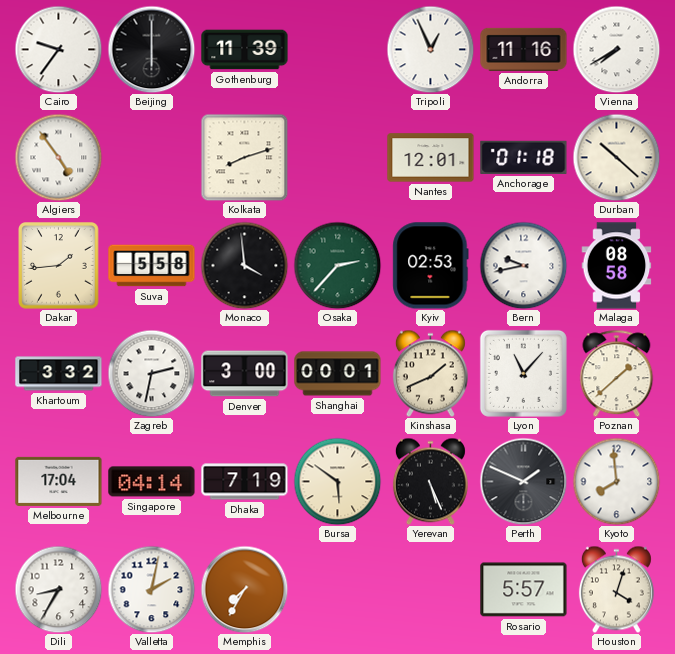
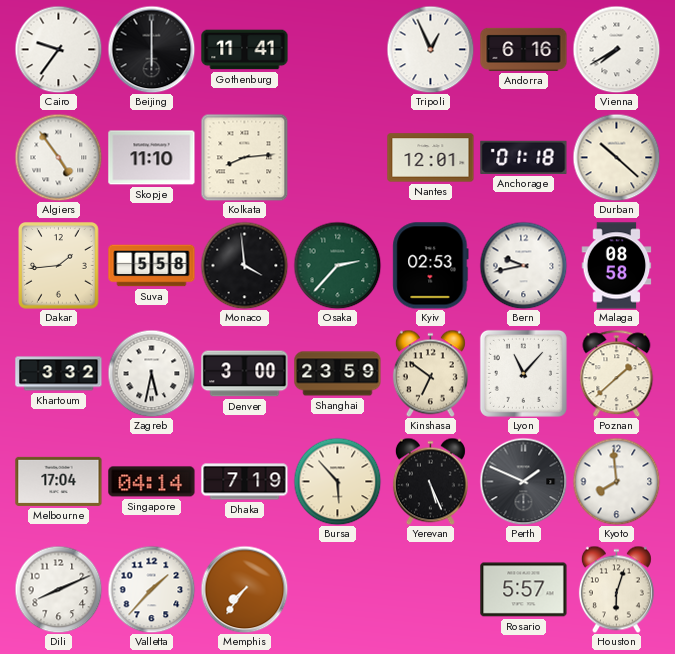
Gothenburg: 11:39 -> 11:41
Andorra: 11:16 -> 6:16
Skopje: none -> 11:10
Kolkata: 8:12 -> 8:14
Zagreb: 2:32 -> 5:32
Shanghai: 00:01 -> 23:59
Kinshasa: 1:41 -> 6:51
Bursa: 5:51 -> 5:53
Dili: 8:35 -> 8:11
Valletta: 2:02 -> 1:37
Memphis: 7:35 -> 7:36
Houston: 4:03 -> 6:03
